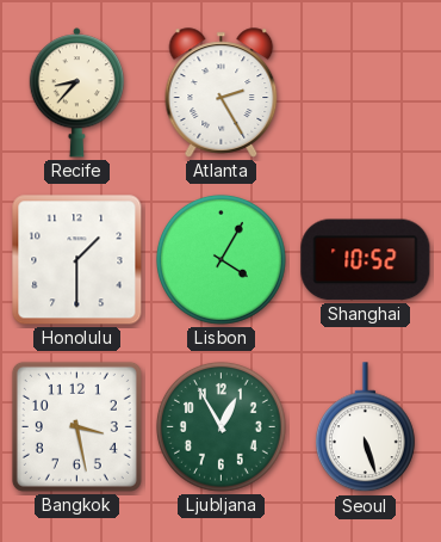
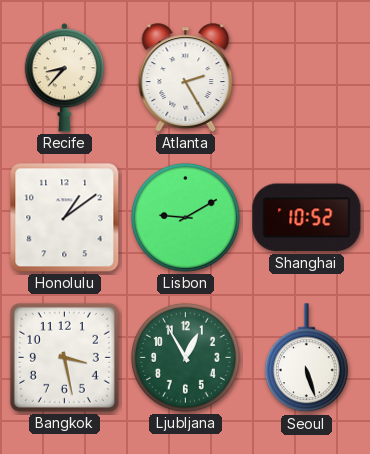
Honolulu: 1:30 -> 1:09
Lisbon: 4:05 -> 9:10
